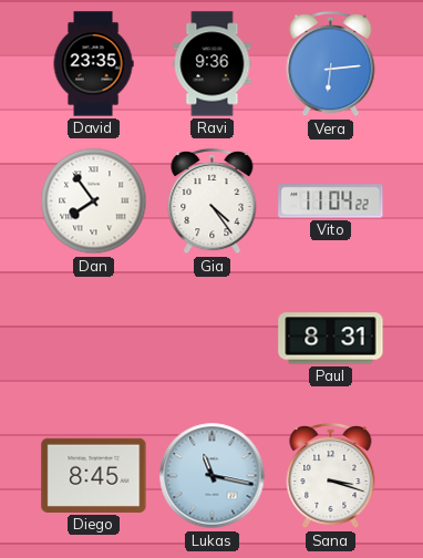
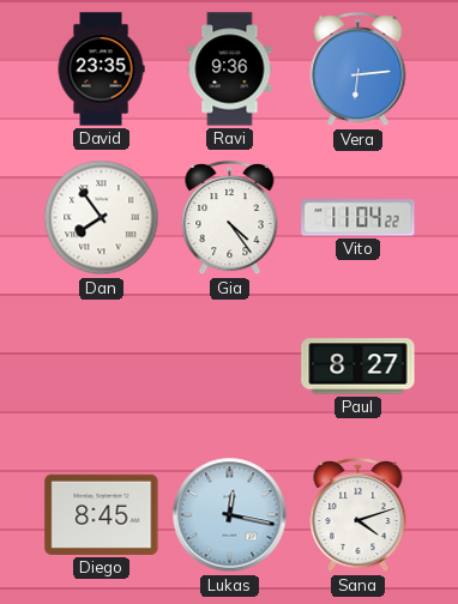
Paul: 8:31 -> 8:27
Lukas: 11:17 -> 12:17
Sana: 3:18 -> 4:12
